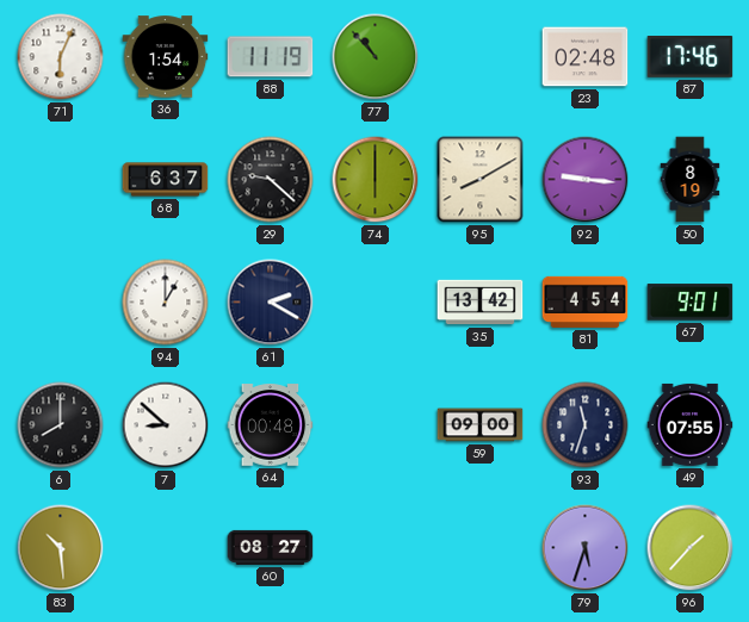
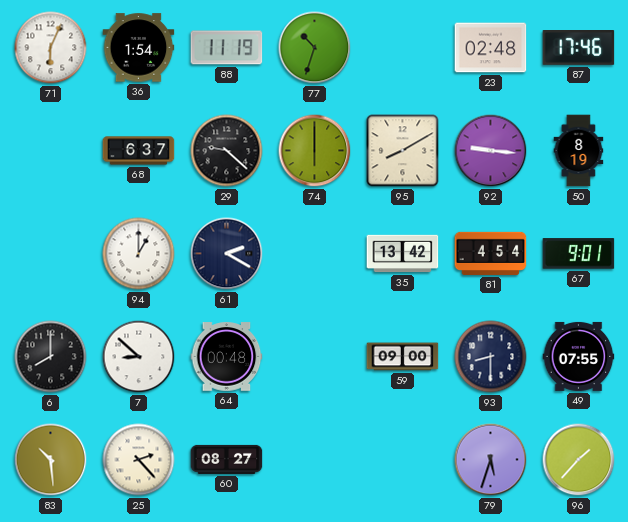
77: 10:53 -> 10:33
93: 11:33 -> 8:30
25: none -> 2:23
